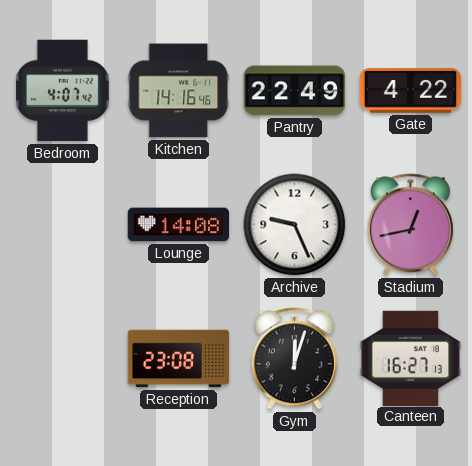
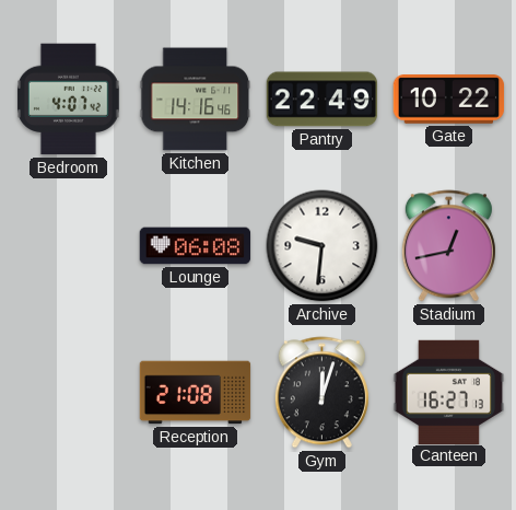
Gate: 4:22 -> 10:22
Lounge: 14:08 -> 06:08
Archive: 9:26 -> 9:31
Reception: 23:08 -> 21:08
